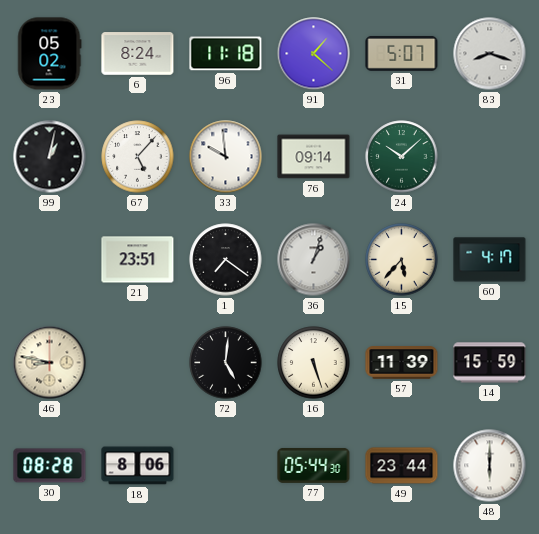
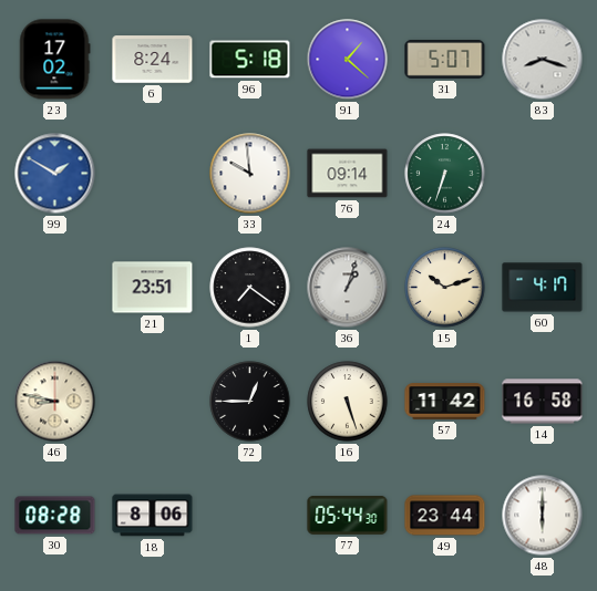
23: 05:02 -> 17:02
96: 11:18 -> 5:18
99: 1:02 -> 1:50
99 dial: black -> blue
67: 5:07 -> none
24: 10:08 -> 6:33
15: 5:37 -> 10:12
72: 5:01 -> 12:45
57: 11:39 -> 11:42
14: 15:59 -> 16:58
